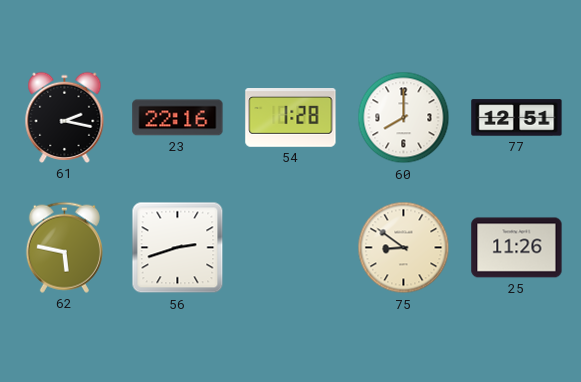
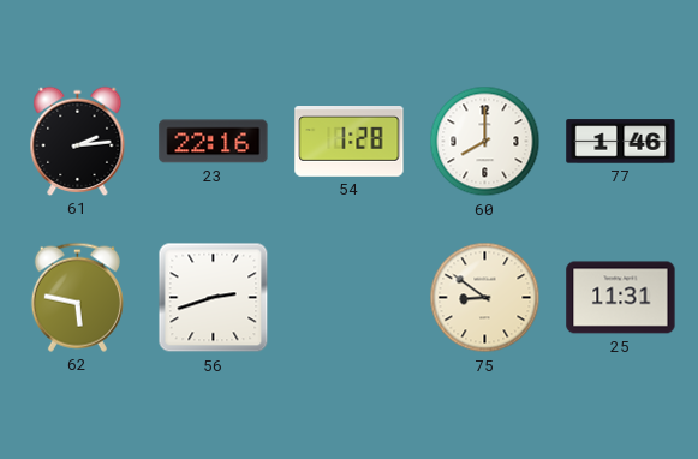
61: 2:17 -> 2:14
77: 12:51 -> 1:46
25: 11:26 -> 11:31
